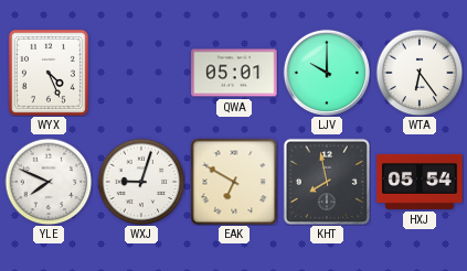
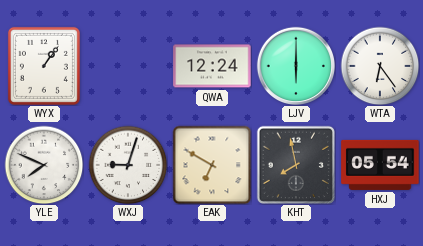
WYX: 4:26 -> 1:06
QWA: 05:01 -> 12:24
LJV: 10:00 -> 6:00
